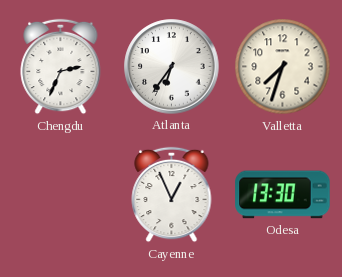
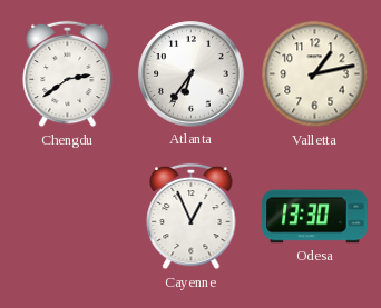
Chengdu: 2:34 -> 2:39
Valletta: 7:33 -> 1:13
